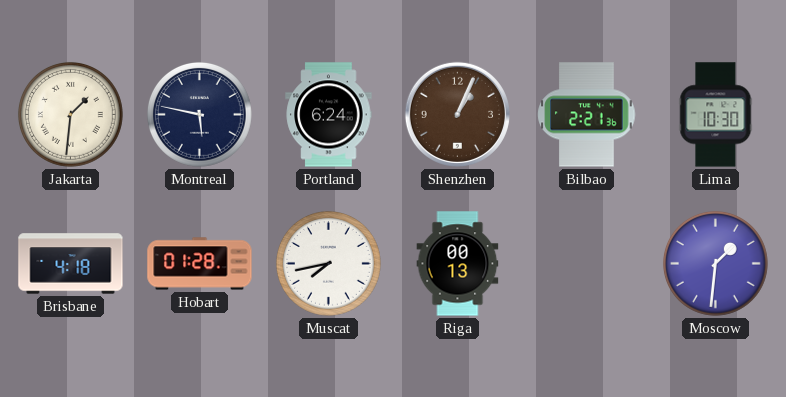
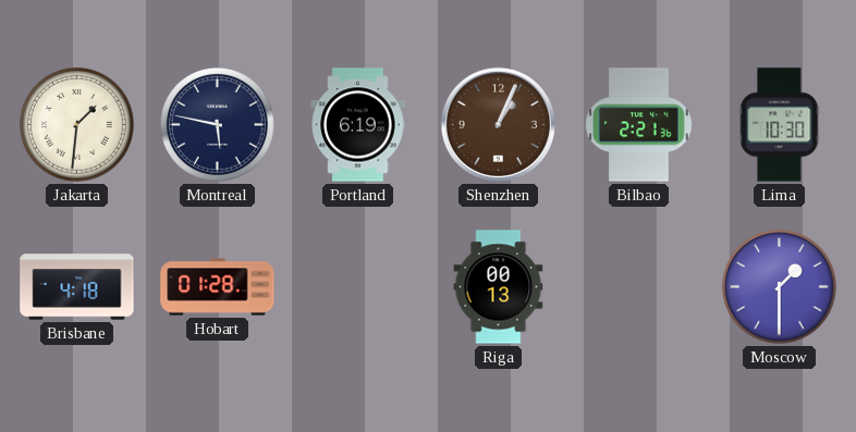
Portland: 6:24 -> 6:19
Muscat: 7:43 -> none
Moscow: 1:31 -> 1:30
